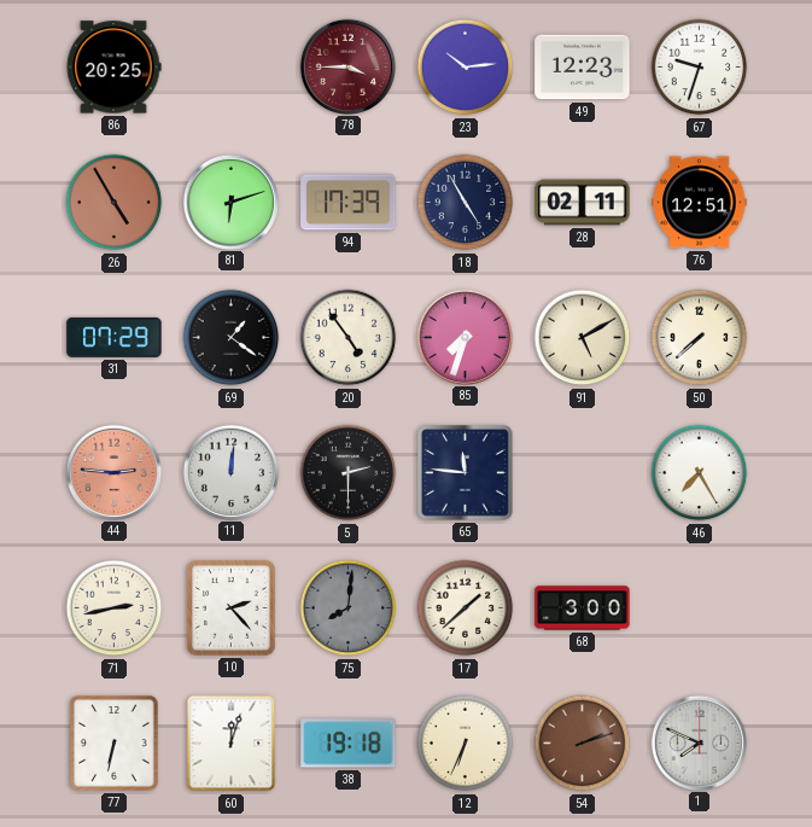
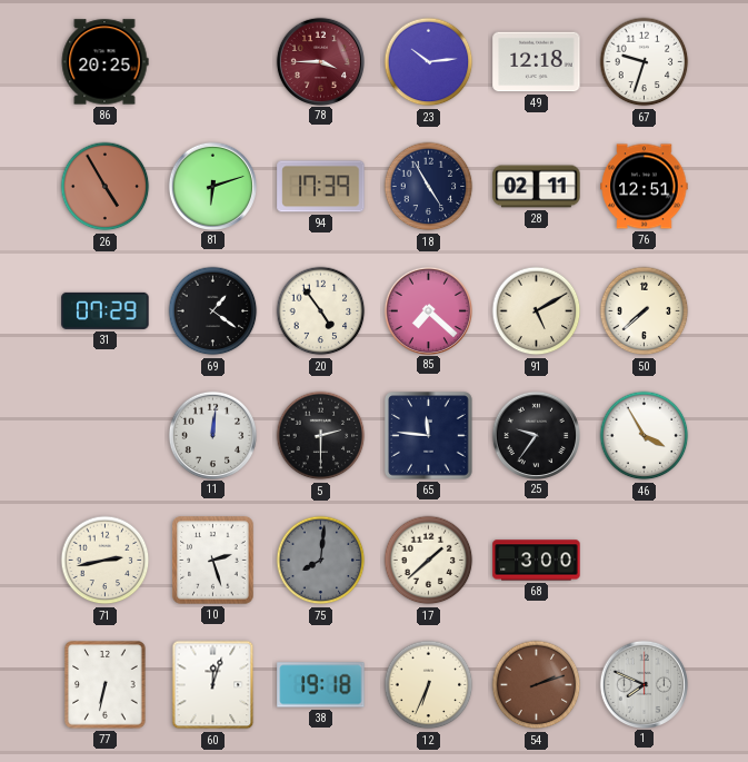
49: 12:23 -> 12:18
85: 7:33 -> 7:22
44: 2:46 -> none
25: none -> 9:36
46: 7:25 -> 3:55
10: 2:23 -> 2:27
